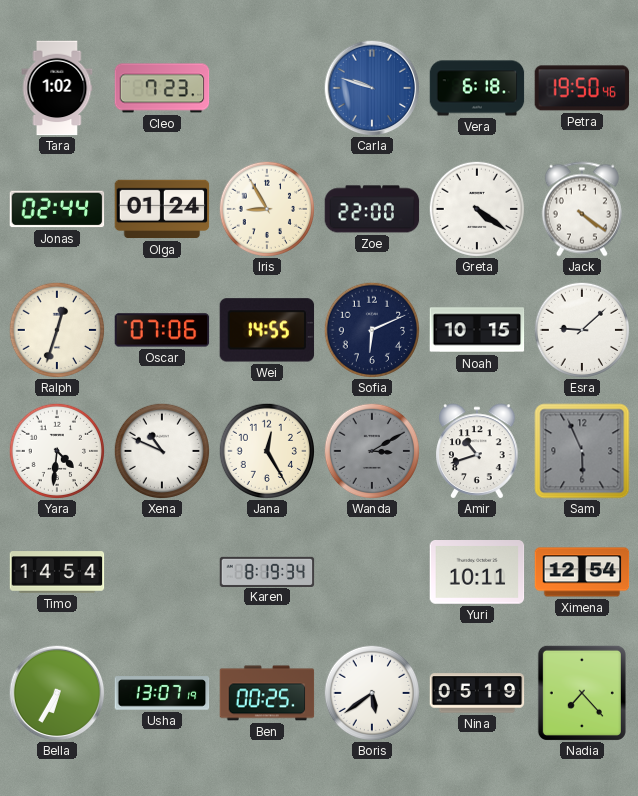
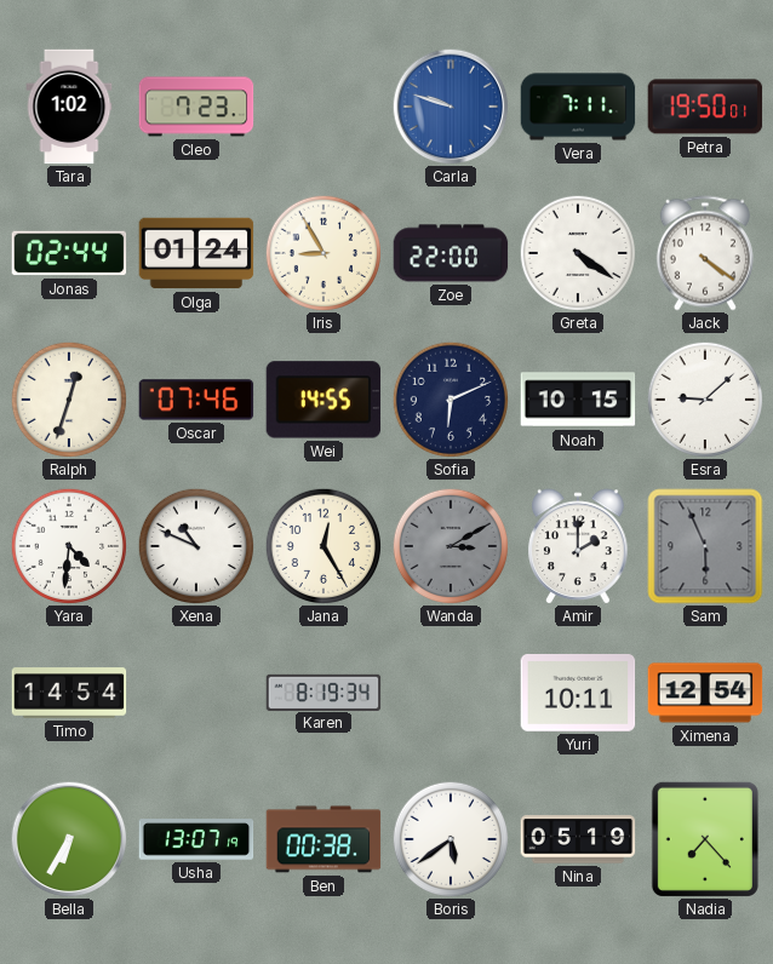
Vera: 6:18 -> 7:11
Petra: 19:50:46 -> 19:50:01
Oscar: 07:06 -> 07:46
Amir: 10:42 -> 2:00
Ben: 00:25 -> 00:38
